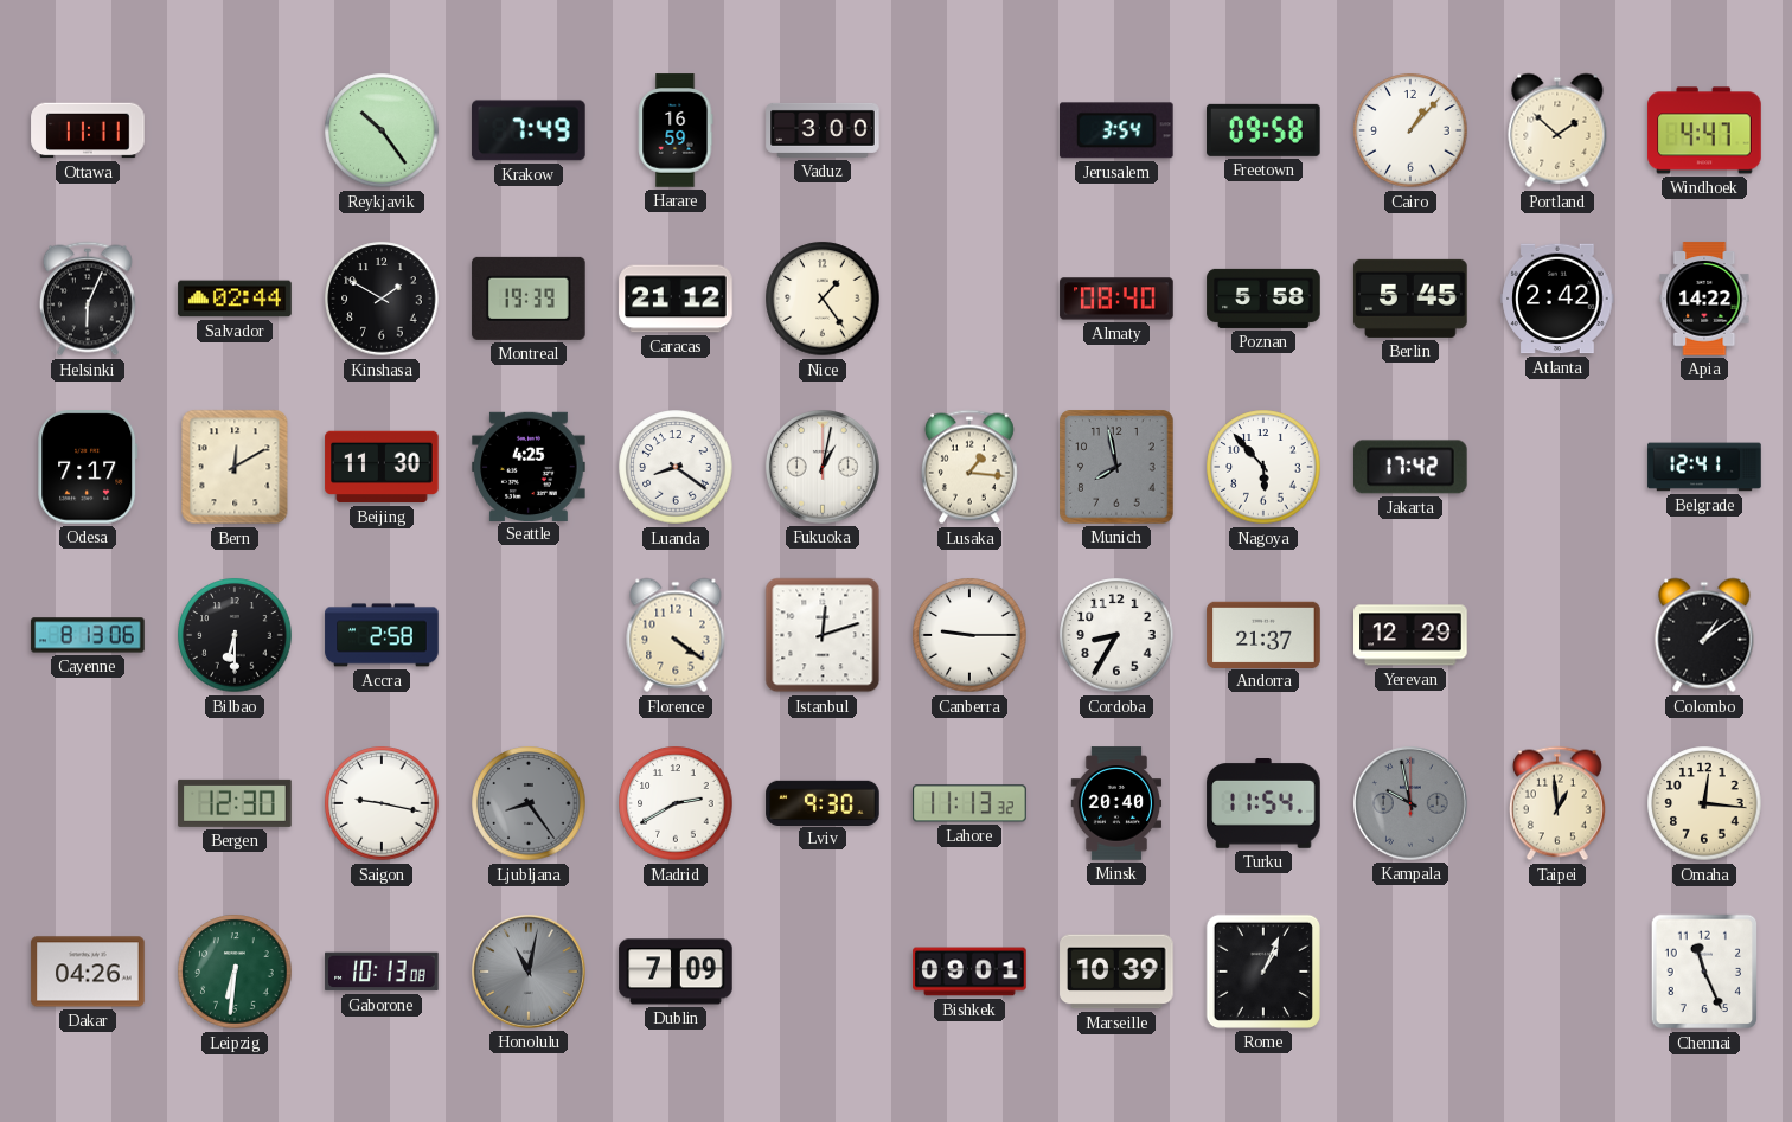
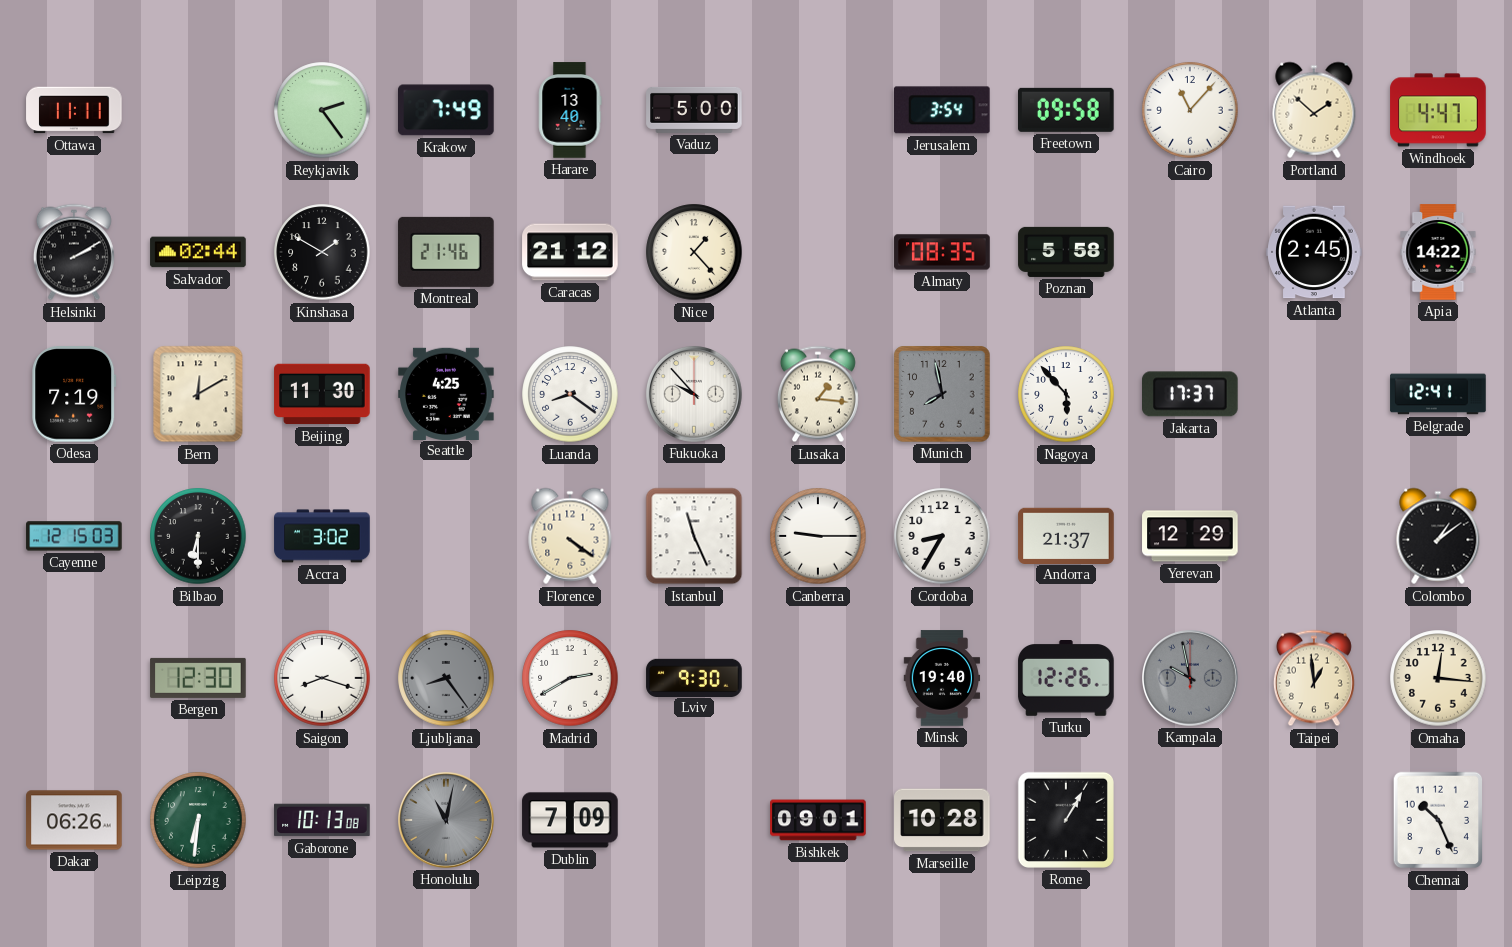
Reykjavik: 10:24 -> 2:24
Harare: 16:59 -> 13:40
Vaduz: 3:00 -> 5:00
Cairo: 1:07 -> 11:07
Helsinki: 6:04 -> 2:10
Montreal: 19:39 -> 21:46
Nice: 1:24 -> 1:23
Almaty: 08:40 -> 08:35
Berlin: 5:45 -> none
Atlanta: 2:42 -> 2:45
Odesa: 7:17 -> 7:19
Fukuoka: 1:02 -> 9:53
Jakarta: 17:42 -> 17:37
Cayenne: 8:13 -> 12:15
Accra: 2:58 -> 3:02
Istanbul: 12:12 -> 11:26
Saigon: 9:17 -> 8:18
Lahore: 11:13 -> none
Minsk: 20:40 -> 19:40
Turku: 11:54 -> 12:26
Dakar: 04:26 -> 06:26
Marseille: 10:39 -> 10:28
Rome: 1:04 -> 1:05
Chennai: 11:26 -> 10:26
